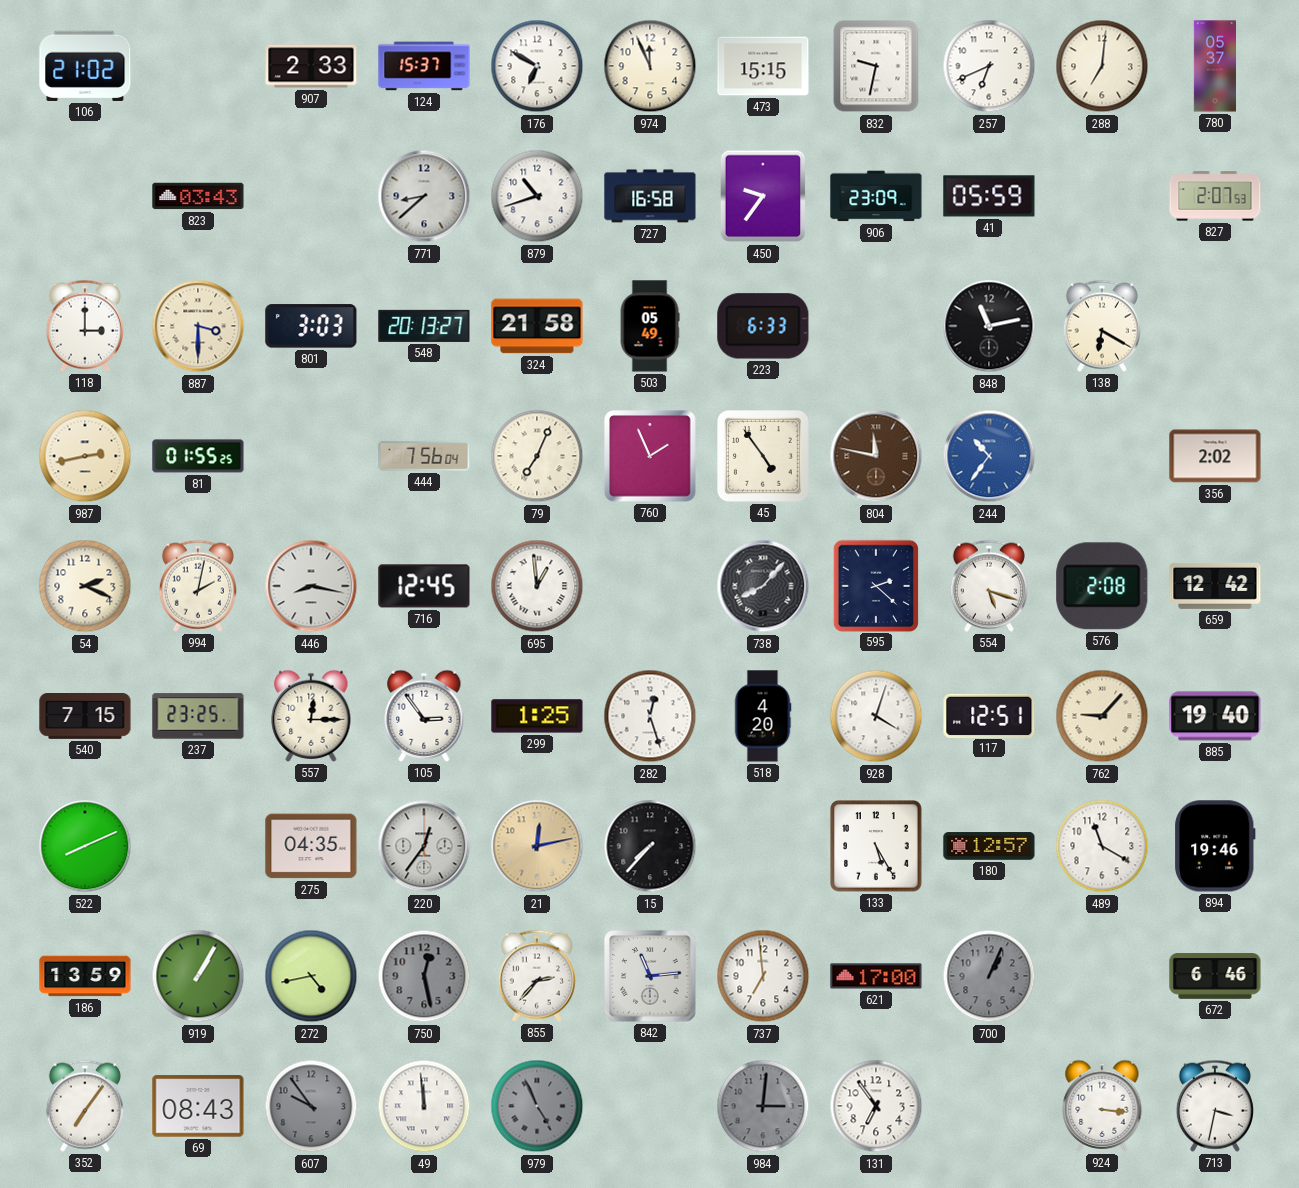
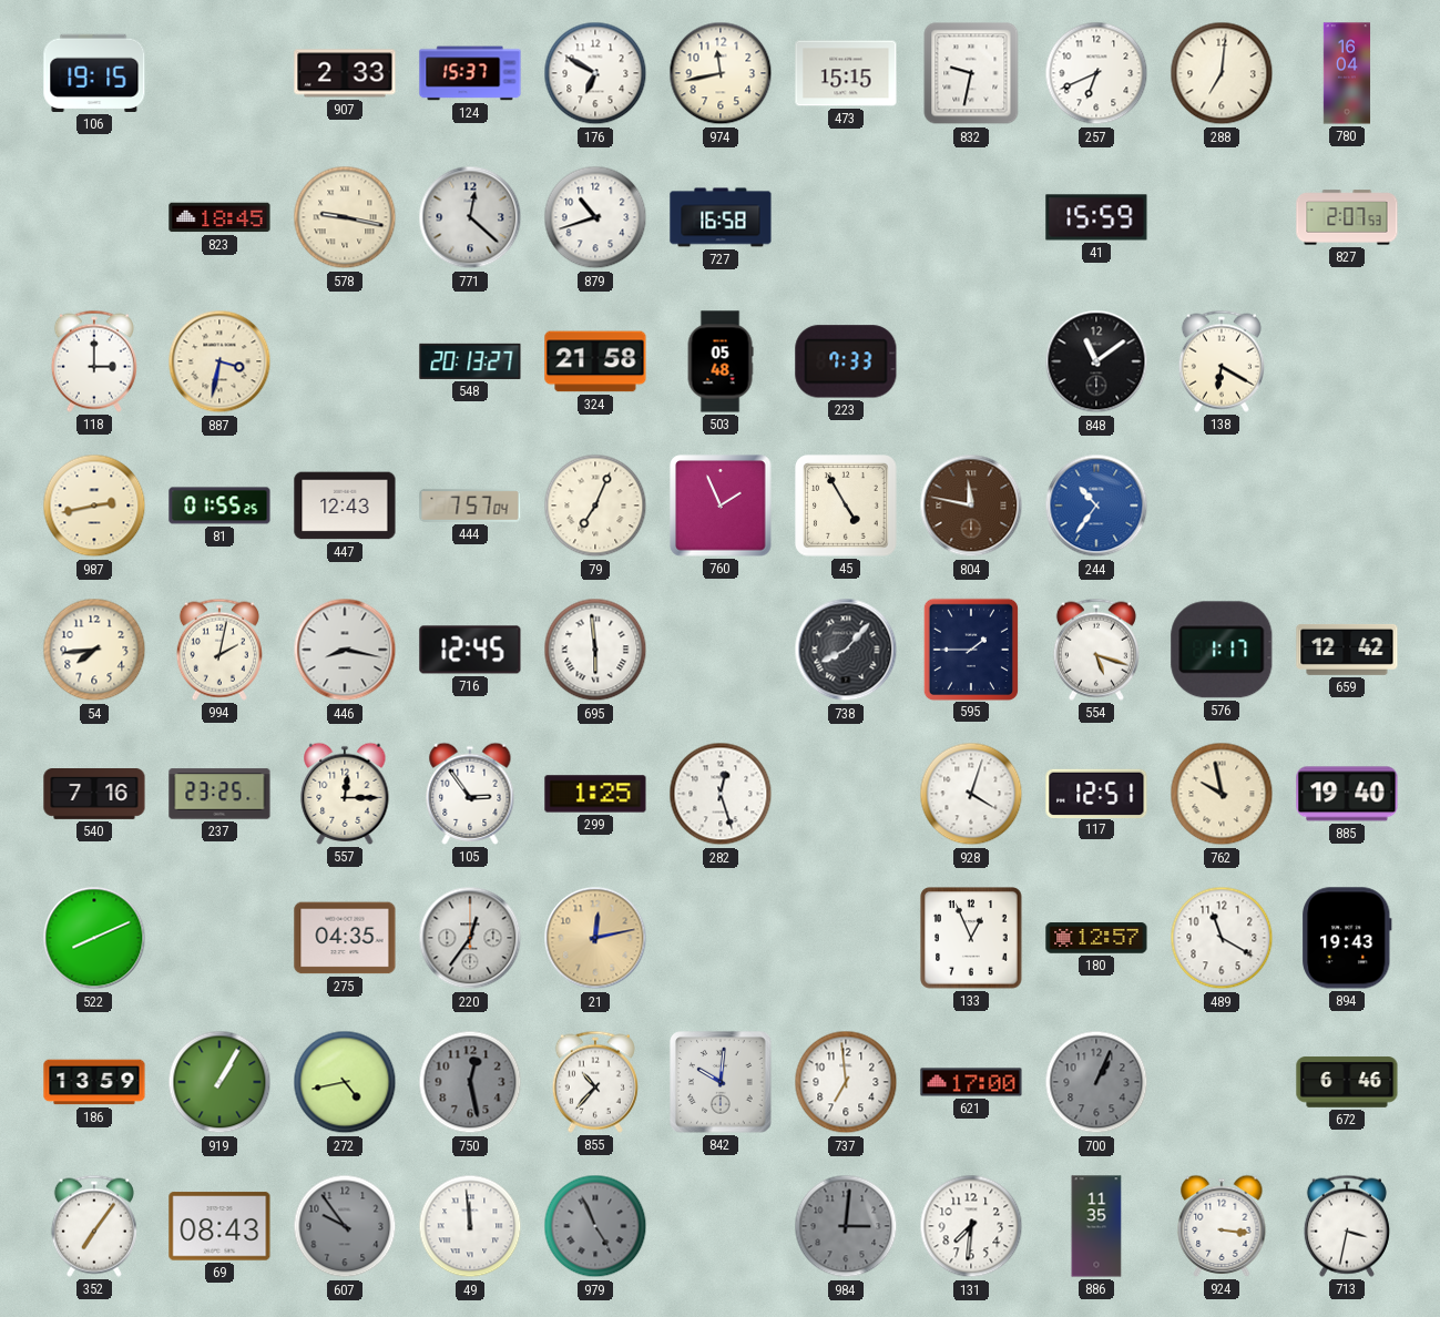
106: 21:02 -> 19:15
974: 11:56 -> 11:43
780: 05:37 -> 16:04
823: 03:43 -> 18:45
578: none -> 9:17
771: 8:38 -> 12:22
450: 9:36 -> none
906: 23:09 -> none
41: 05:59 -> 15:59
887: 3:30 -> 3:32
801: 3:03 -> none
503: 05:49 -> 05:48
223: 6:33 -> 7:33
848: 11:13 -> 11:09
447: none -> 12:43
444: 7:56 -> 7:57
45: 4:54 -> 4:55
356: 2:02 -> none
54: 2:19 -> 7:44
695: 12:59 -> 5:59
595: 2:22 -> 1:45
576: 2:08 -> 1:17
540: 7:15 -> 7:16
518: 4:20 -> none
762: 9:07 -> 9:58
15: 7:37 -> none
133: 5:25 -> 12:56
894: 19:46 -> 19:43
855: 2:37 -> 10:37
842: 11:14 -> 10:01
131: 6:54 -> 7:31
886: none -> 11:35
